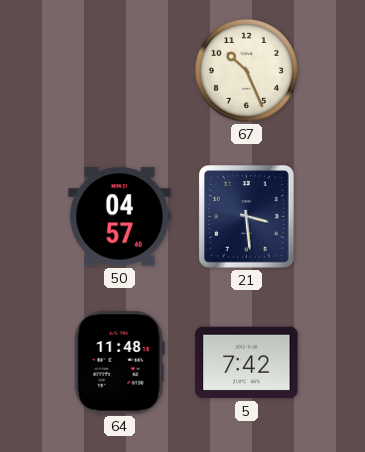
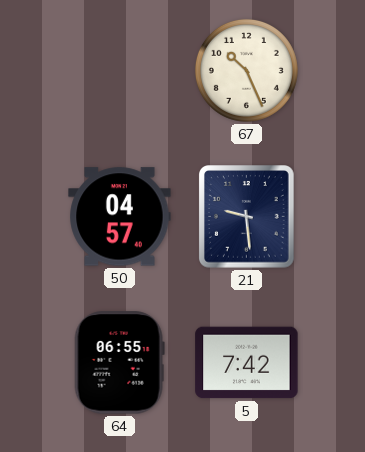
21: 3:29 -> 9:29
64: 11:48 -> 06:55
